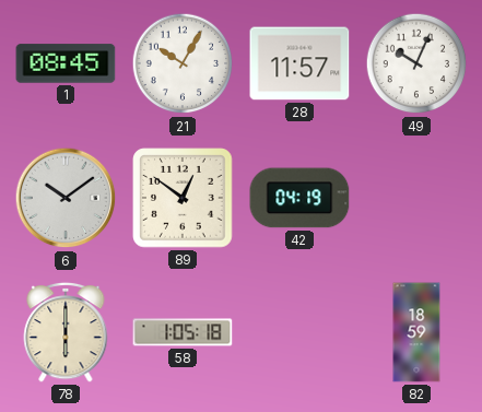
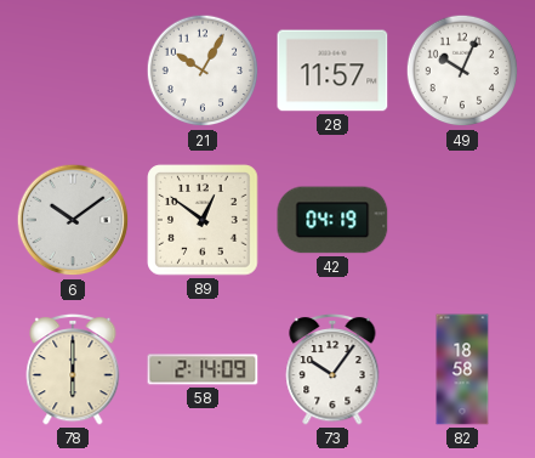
1: 08:45 -> none
58: 1:05 -> 2:14
73: none -> 10:06
82: 18:59 -> 18:58
